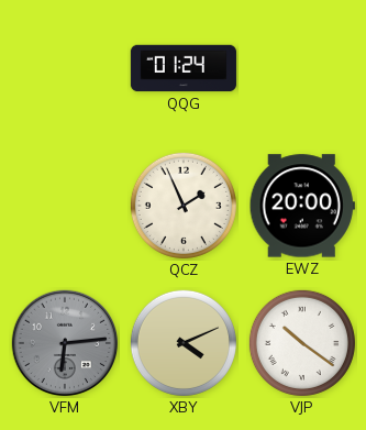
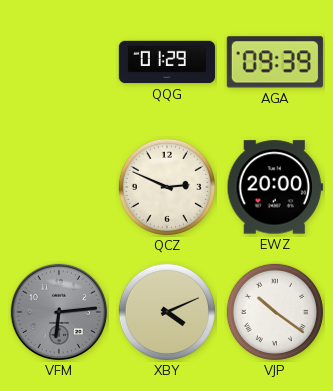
QQG: 01:24 -> 01:29
AGA: none -> 09:39
QCZ: 1:56 -> 2:49
